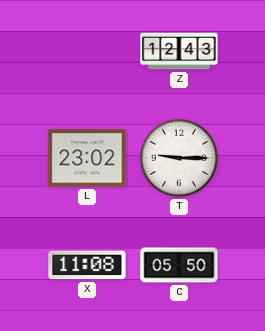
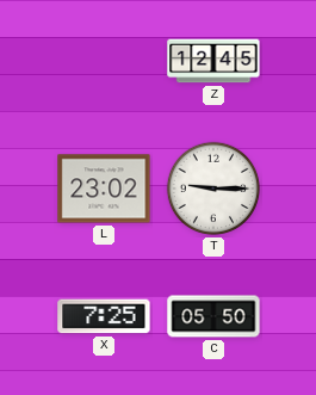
Z: 12:43 -> 12:45
X: 11:08 -> 7:25
